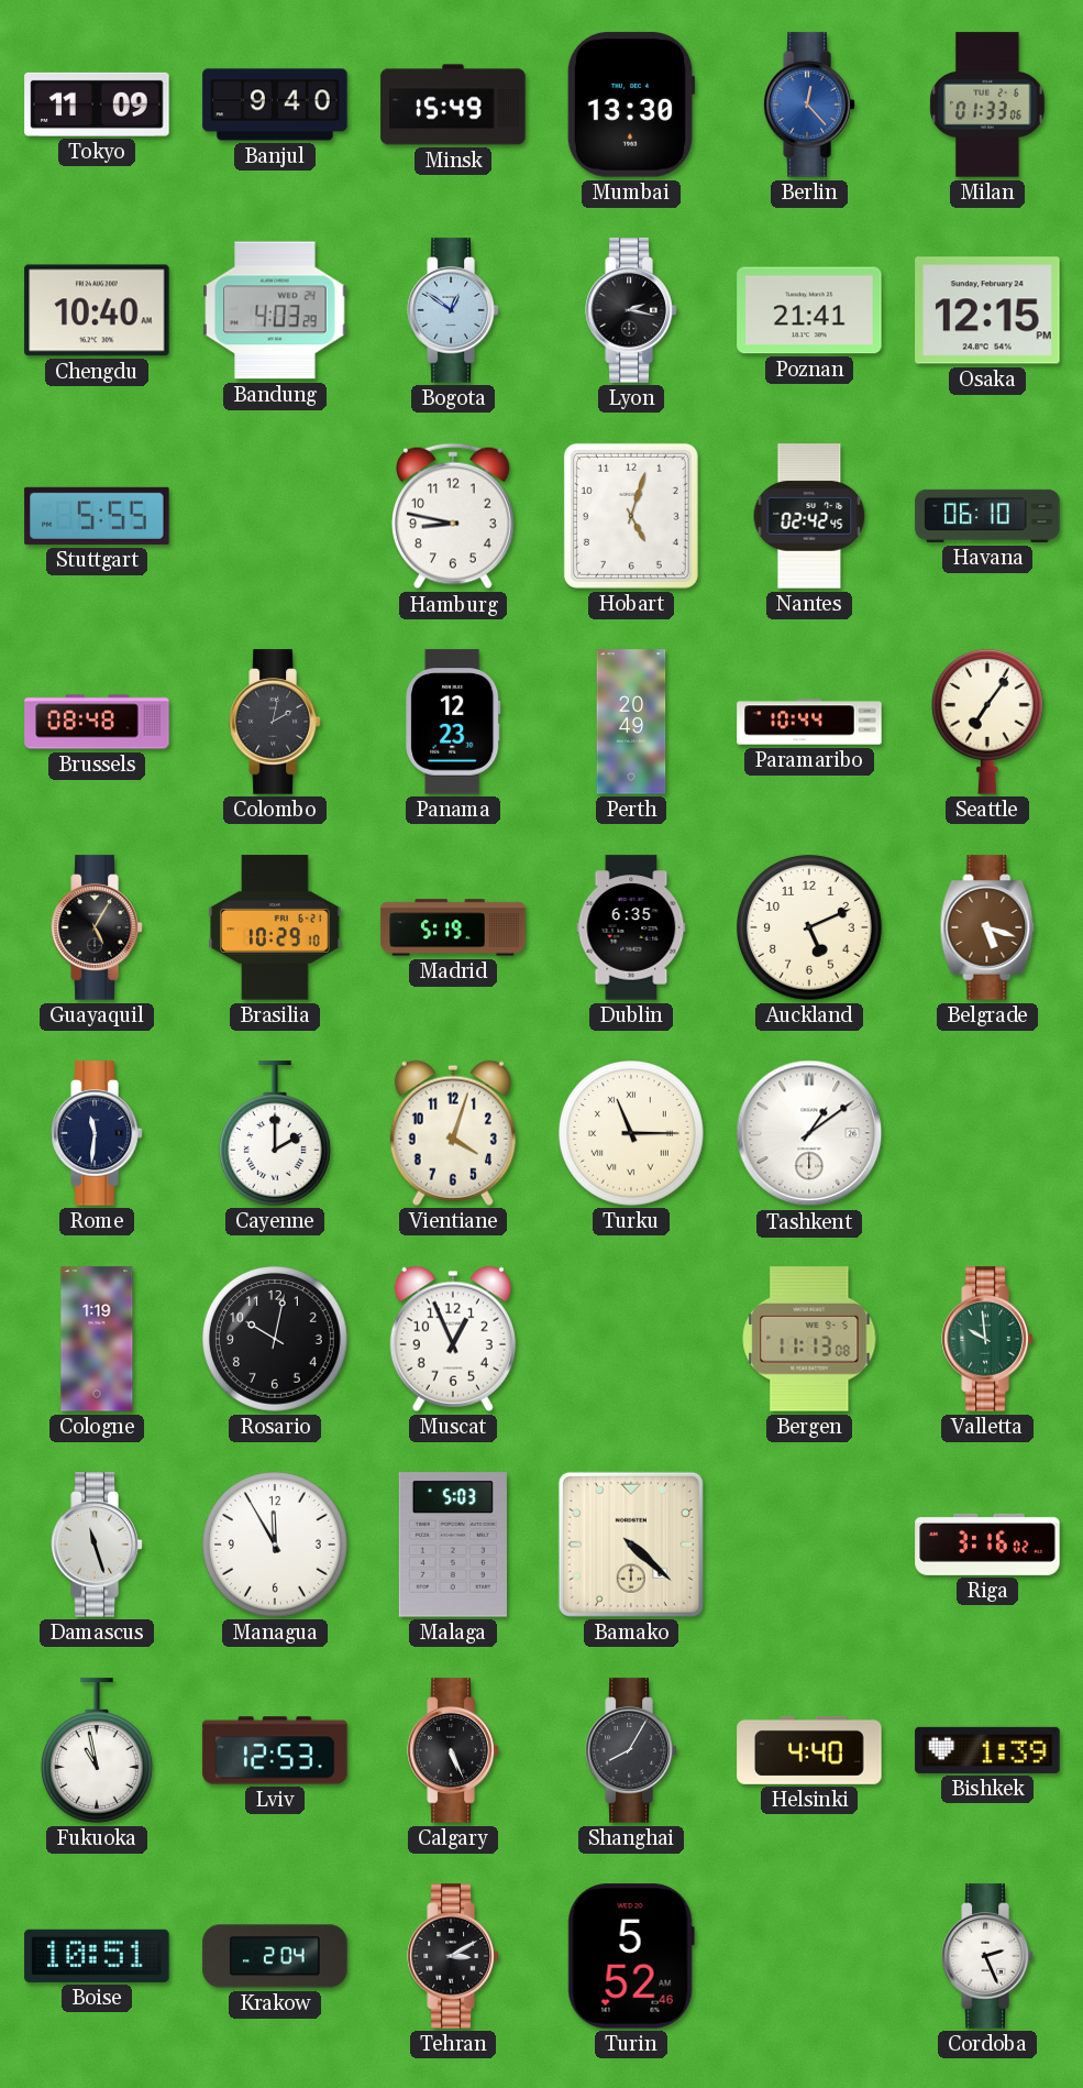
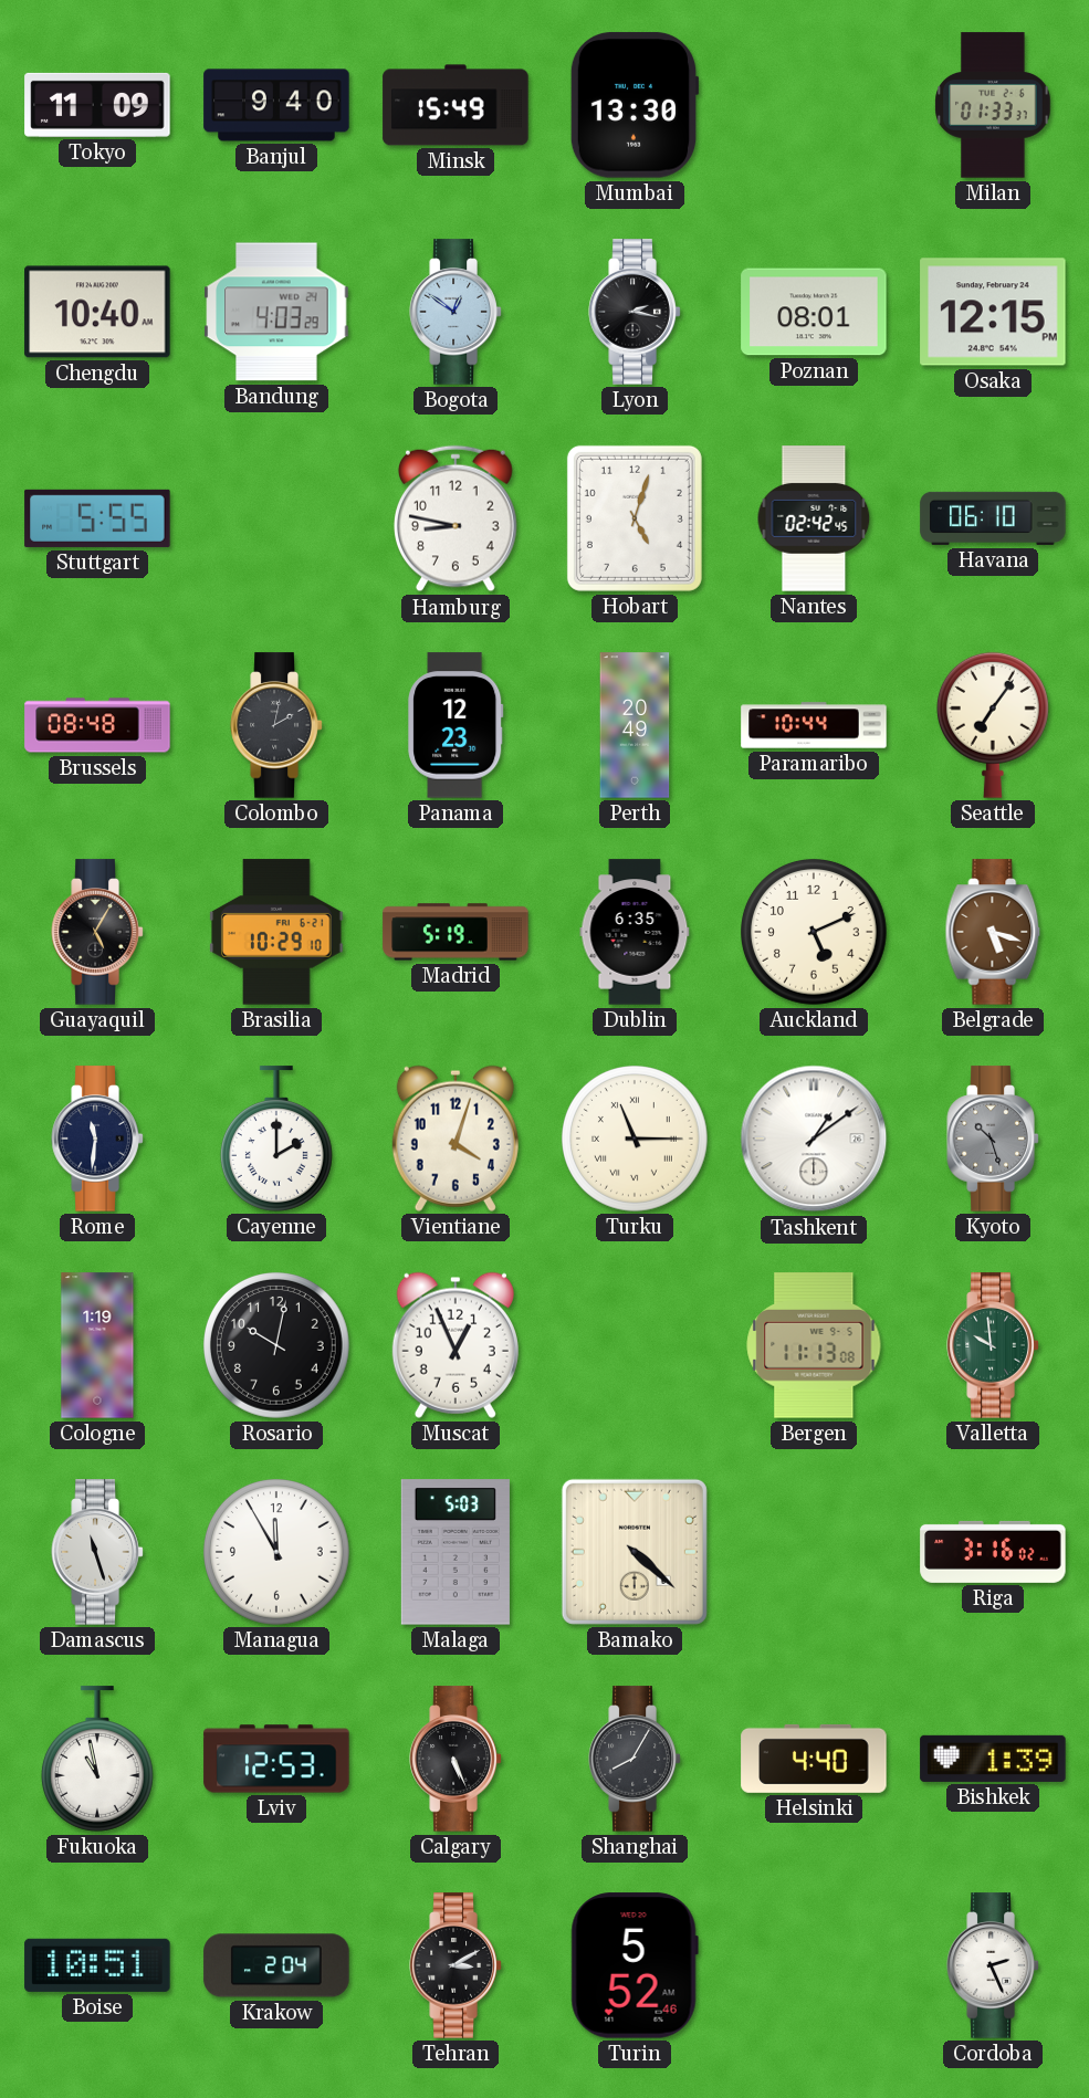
Berlin: 12:23 -> none
Milan: 01:33:06 -> 01:33:37
Poznan: 21:41 -> 08:01
Kyoto: none -> 10:27
